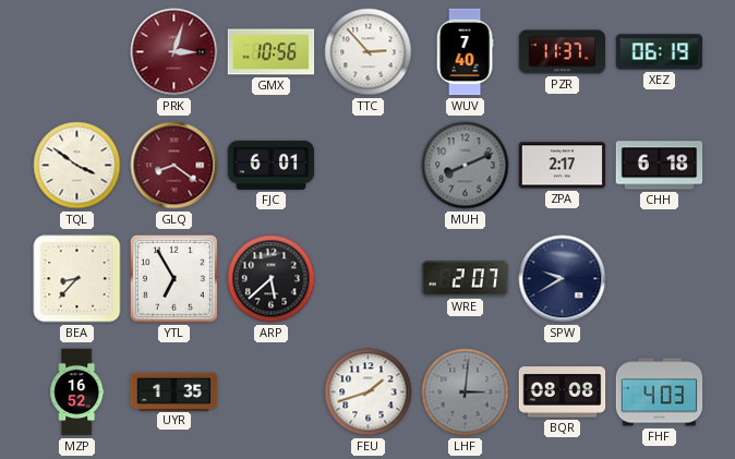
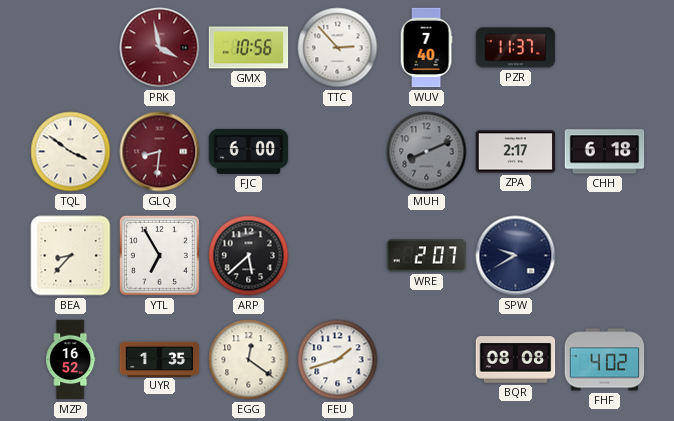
PRK: 3:03 -> 3:58
XEZ: 06:19 -> none
GLQ: 8:21 -> 8:31
FJC: 6:01 -> 6:00
EGG: none -> 12:21
LHF: 3:01 -> none
FHF: 4:03 -> 4:02
